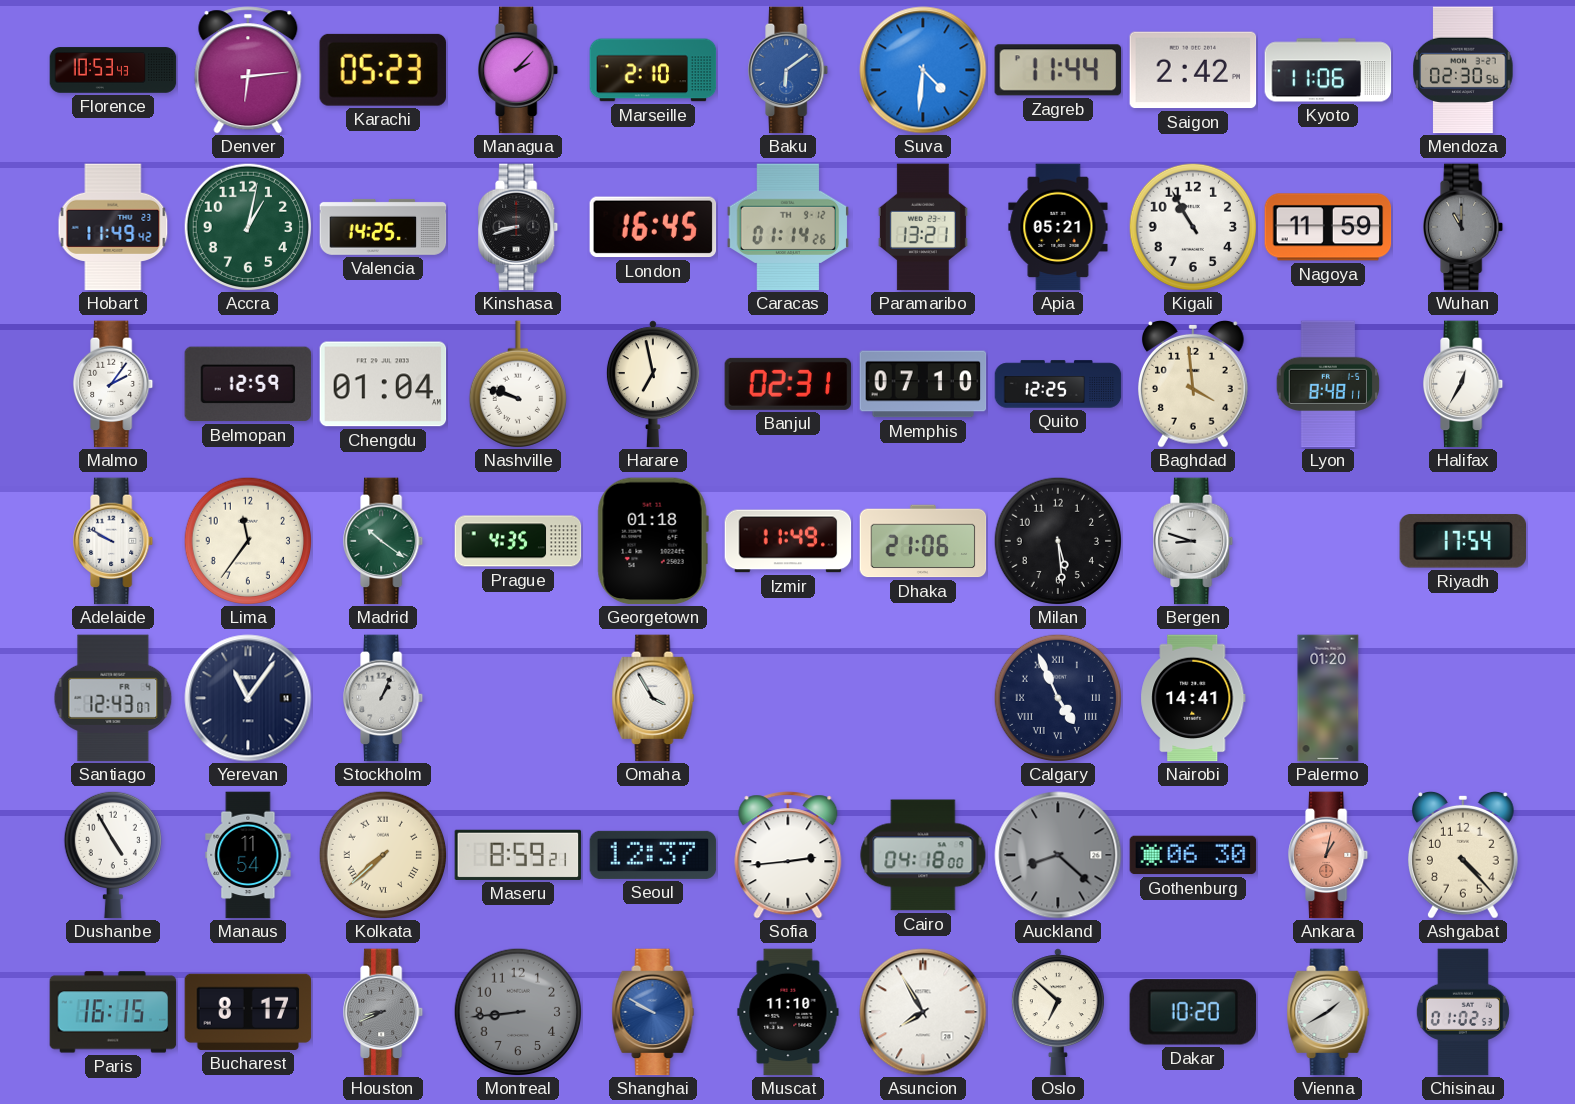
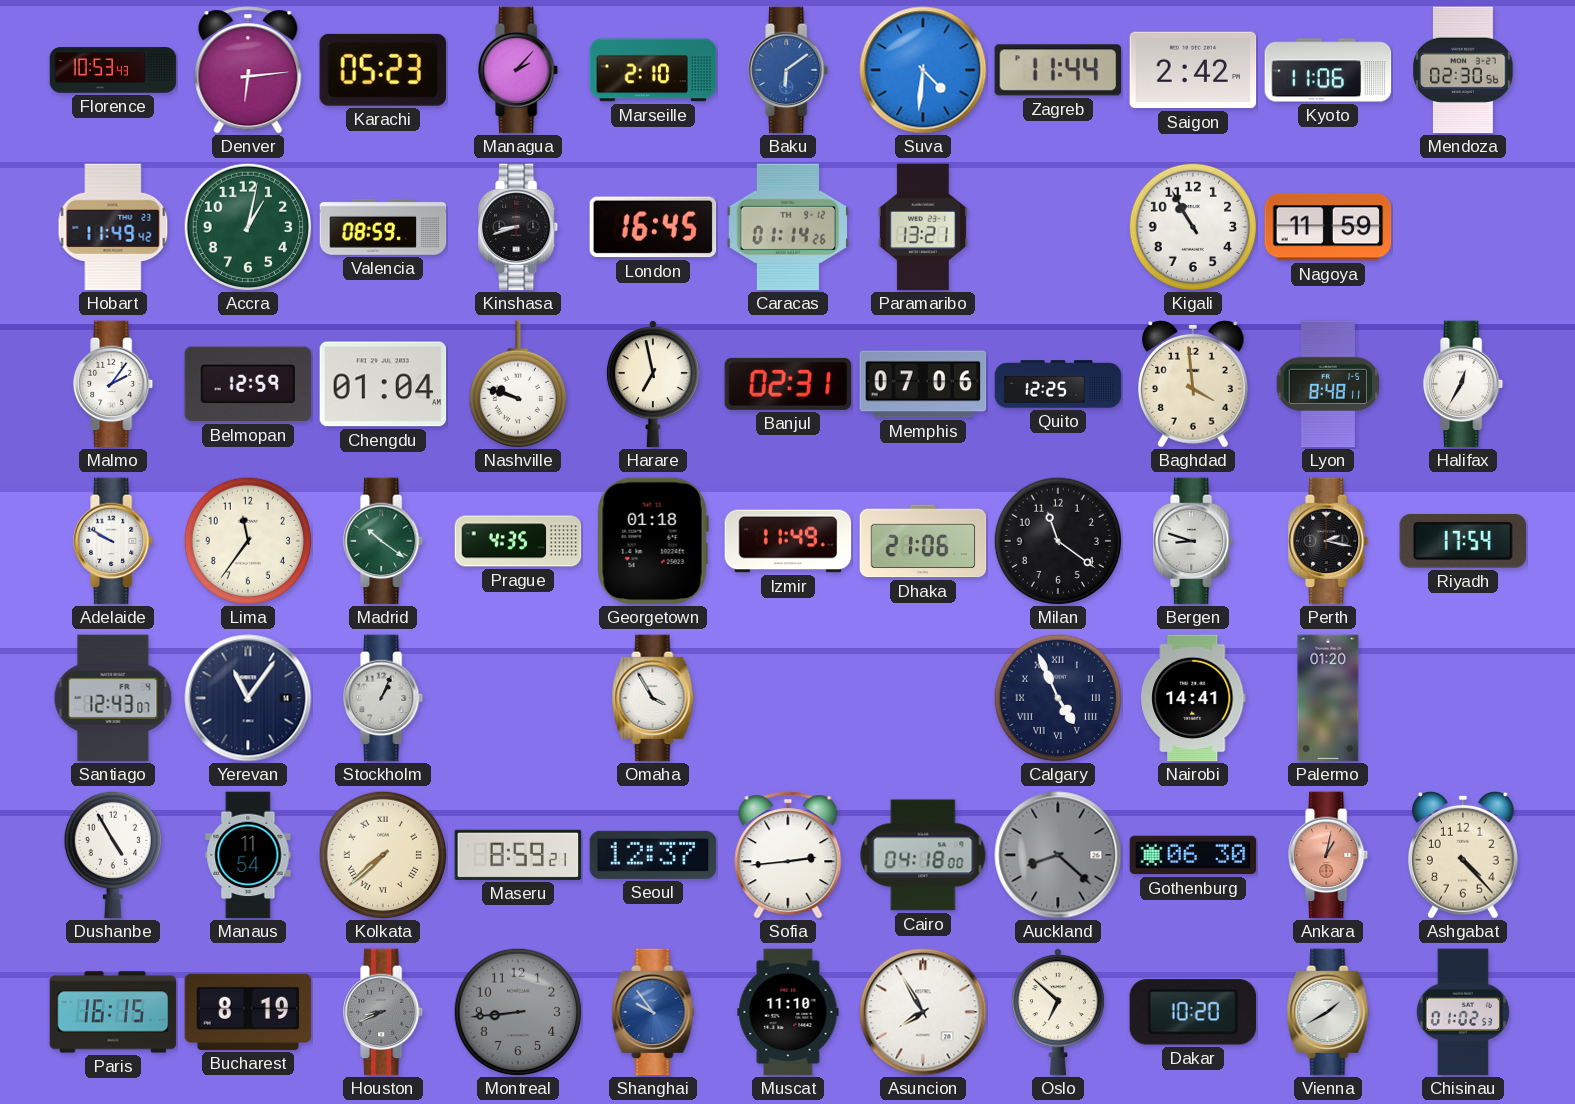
Valencia: 14:25 -> 08:59
Apia: 05:21 -> none
Wuhan: 11:00 -> none
Memphis: 07:10 -> 07:06
Milan: 5:29 -> 11:21
Perth: none -> 2:17
Bucharest: 8:17 -> 8:19
Shanghai: 9:50 -> 9:54
